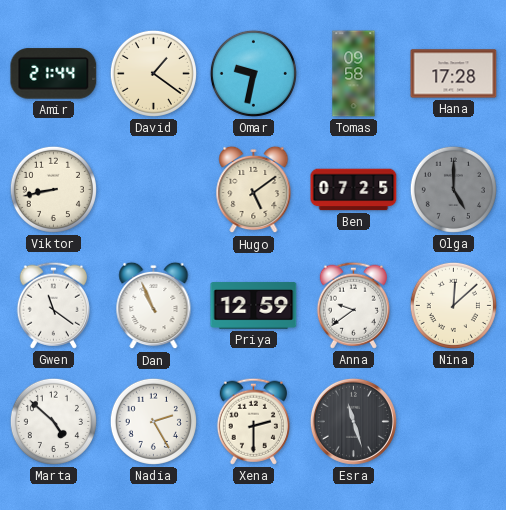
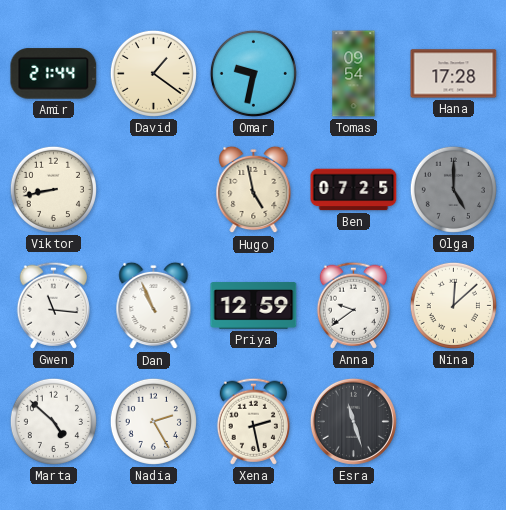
Tomas: 09:58 -> 09:54
Hugo: 5:09 -> 4:58
Gwen: 11:21 -> 11:16
Xena: 2:30 -> 2:28
